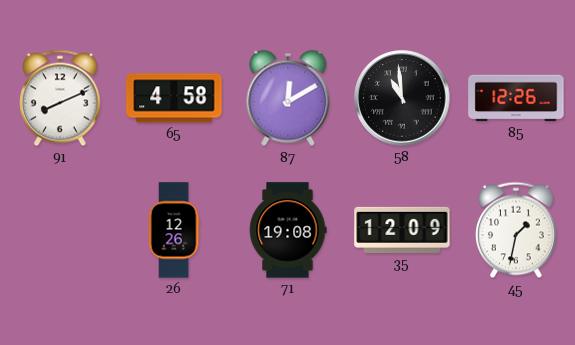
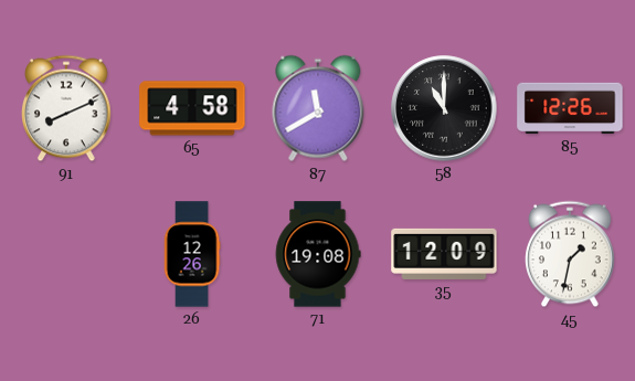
87: 12:10 -> 11:40
58: 10:59 -> 11:00
